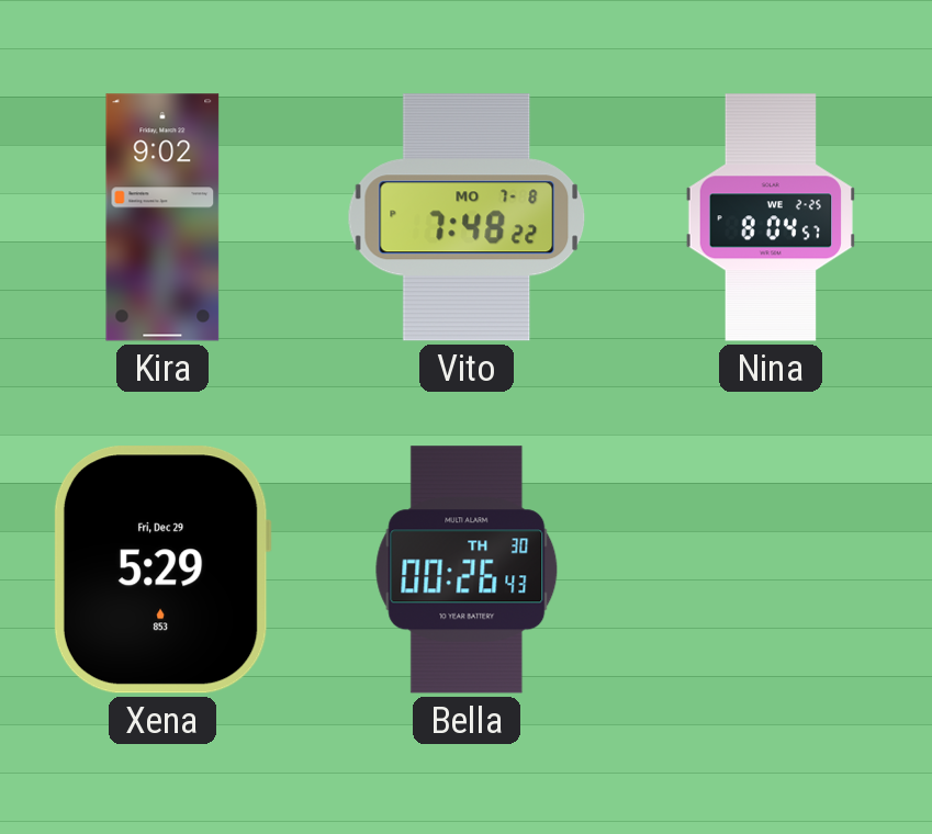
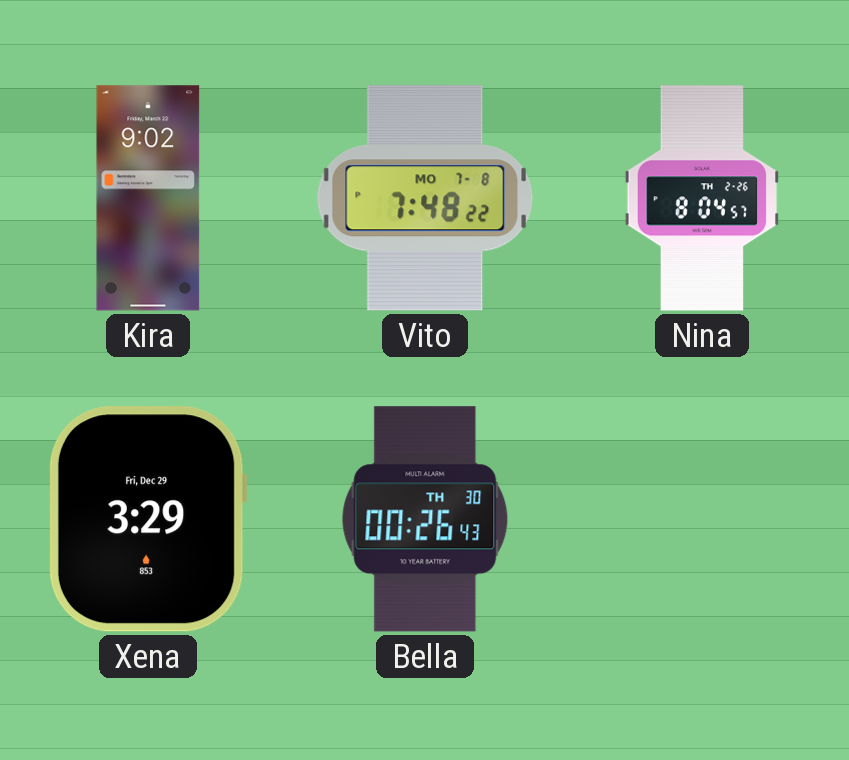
Nina date: WE 2-25 -> TH 2-26
Xena: 5:29 -> 3:29
